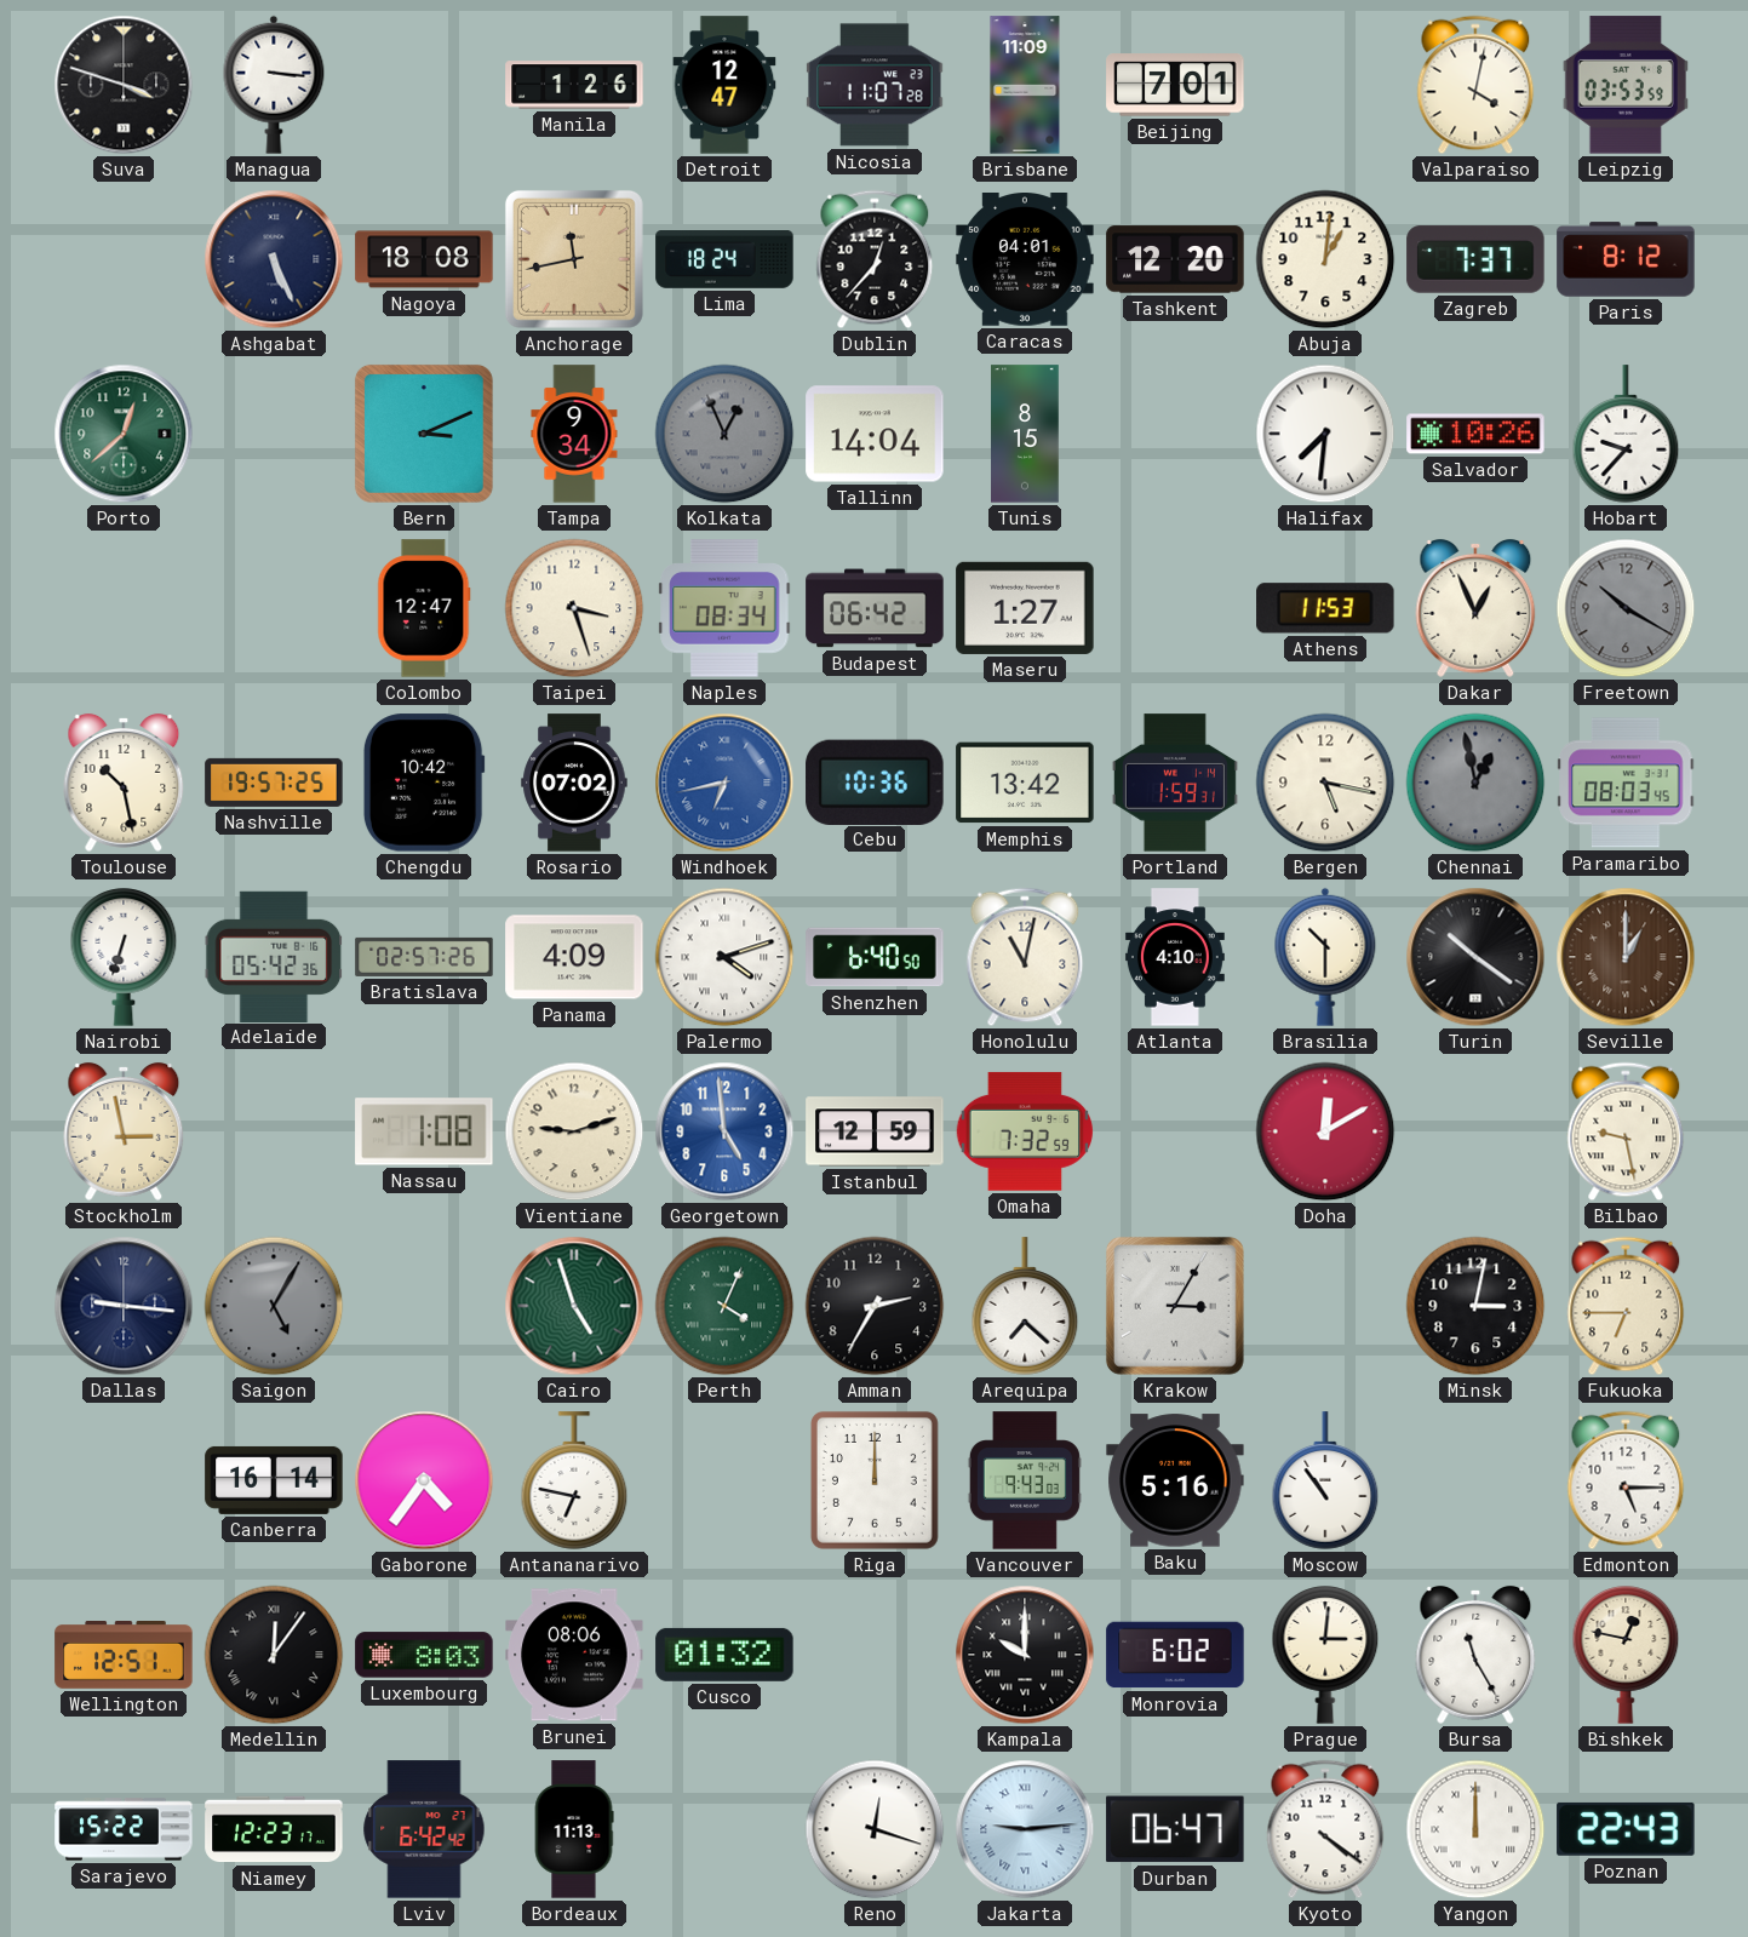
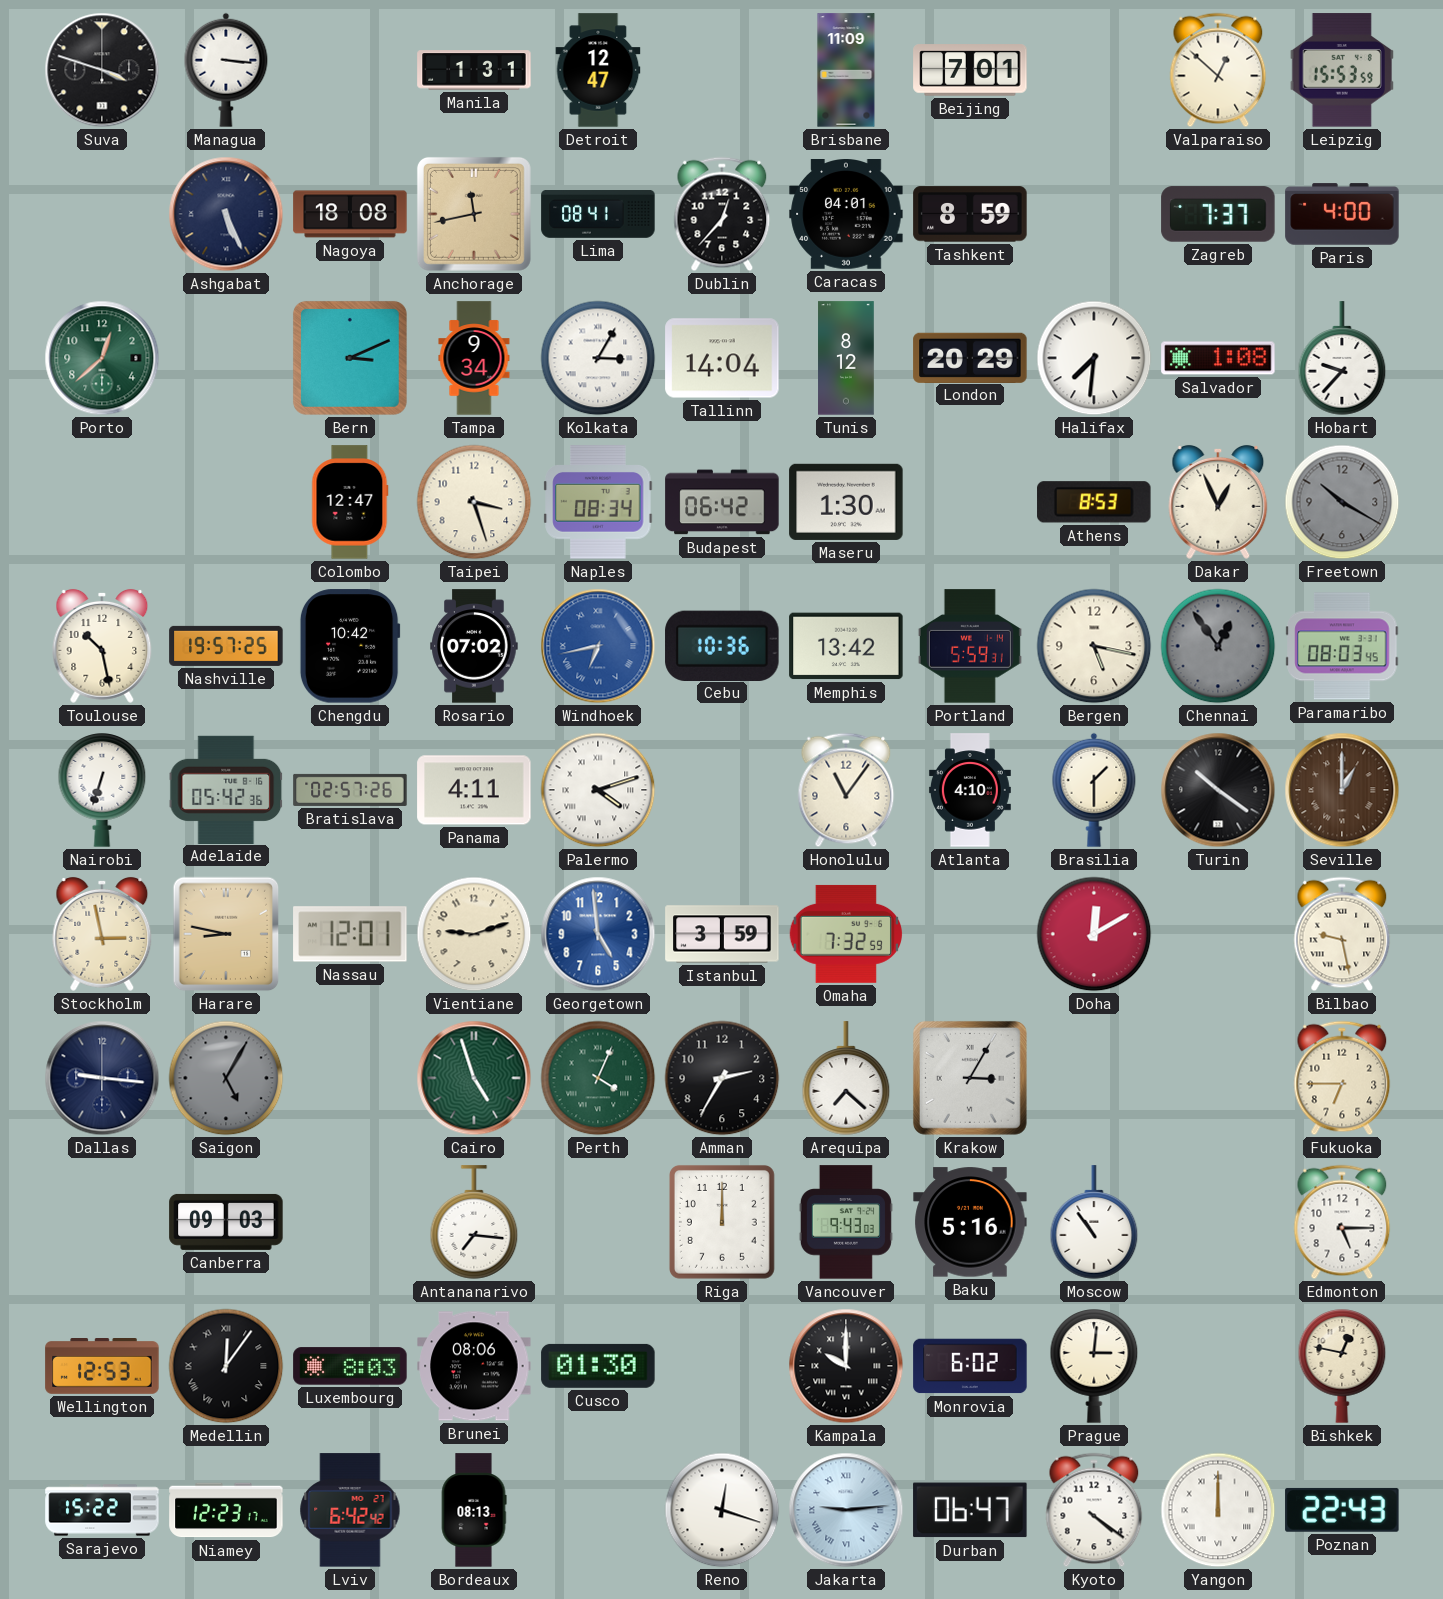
Manila: 1:26 -> 1:31
Nicosia: 11:07 -> none
Valparaiso: 4:02 -> 12:52
Leipzig: 03:53 -> 15:53
Lima: 18:24 -> 08:41
Tashkent: 12:20 -> 8:59
Abuja: 1:01 -> none
Paris: 8:12 -> 4:00
Kolkata: 12:56 -> 3:05
Kolkata dial: grey -> white
Tunis: 8:15 -> 8:12
London: none -> 20:29
Salvador: 10:26 -> 1:08
Maseru: 1:27 -> 1:30
Athens: 11:53 -> 8:53
Portland: 1:59 -> 5:59
Chennai: 12:58 -> 12:54
Panama: 4:09 -> 4:11
Shenzhen: 6:40 -> none
Honolulu: 11:02 -> 11:06
Brasilia: 10:30 -> 1:30
Harare: none -> 8:47
Nassau: 1:08 -> 12:01
Istanbul: 12:59 -> 3:59
Minsk: 3:02 -> none
Canberra: 16:14 -> 09:03
Gaborone: 4:36 -> none
Antananarivo: 6:47 -> 7:16
Wellington: 12:51 -> 12:53
Cusco: 01:32 -> 01:30
Bursa: 11:25 -> none
Bordeaux: 11:13 -> 08:13
